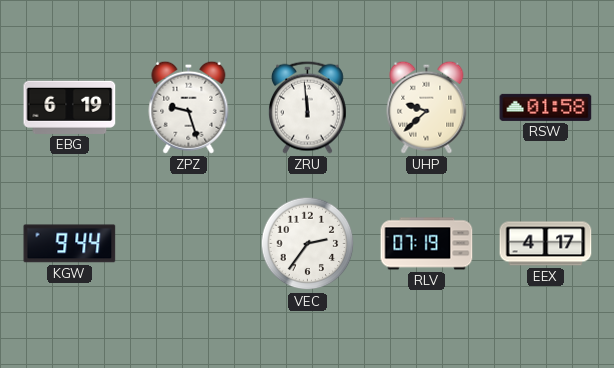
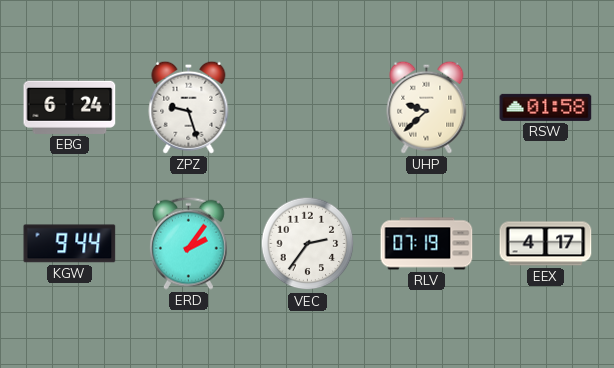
EBG: 6:19 -> 6:24
ZRU: 11:59 -> none
ERD: none -> 2:06
